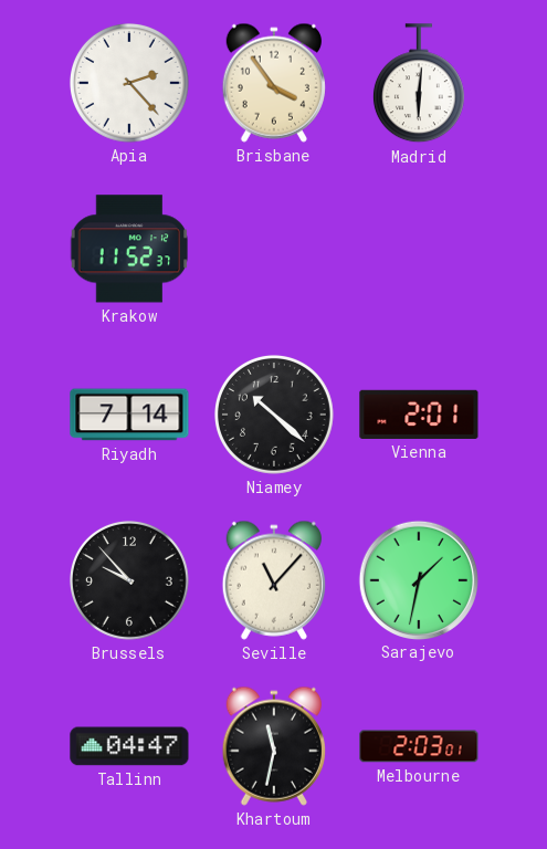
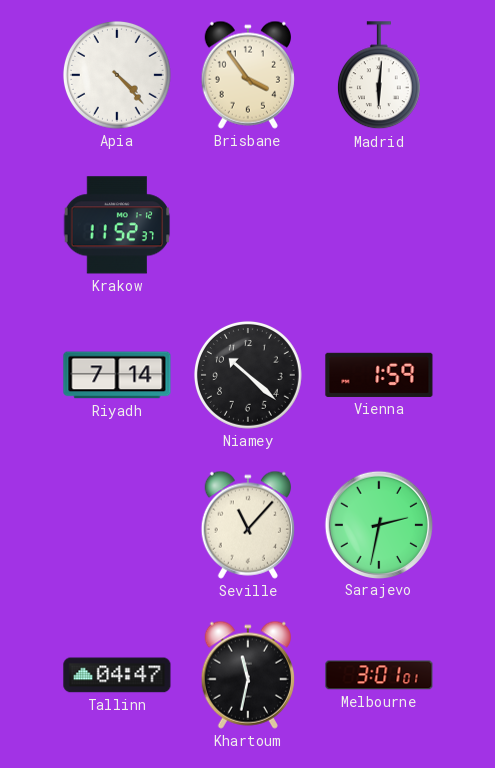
Apia: 2:23 -> 4:23
Vienna: 2:01 -> 1:59
Brussels: 9:53 -> none
Sarajevo: 1:32 -> 2:32
Melbourne: 2:03 -> 3:01
